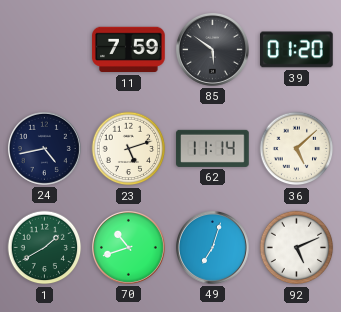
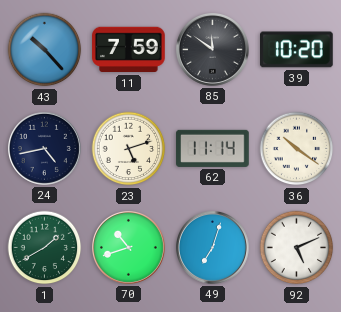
43: none -> 10:23
85: 5:51 -> 11:51
39: 01:20 -> 10:20
36: 5:08 -> 10:21
